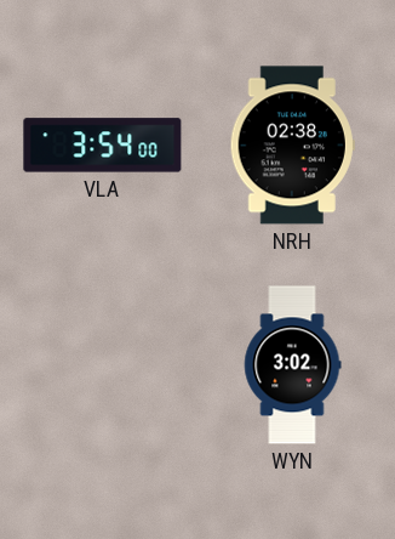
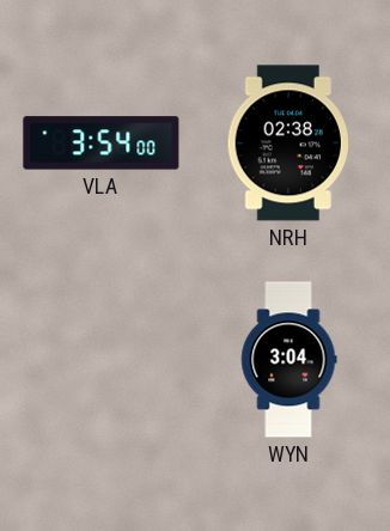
WYN: 3:02 -> 3:04
